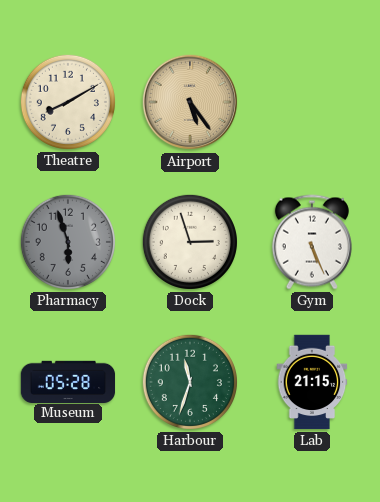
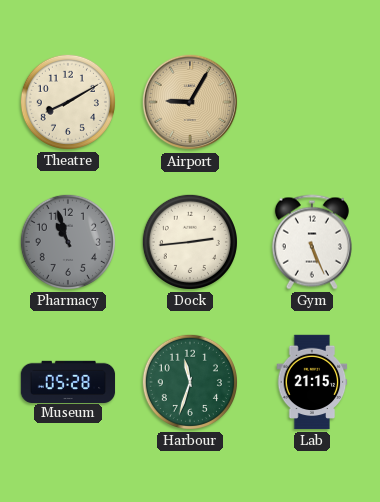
Airport: 5:24 -> 9:05
Pharmacy: 5:57 -> 10:57
Dock: 2:57 -> 2:44
